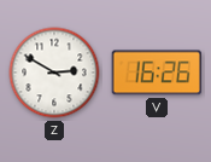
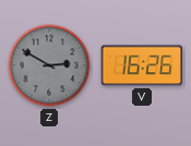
Z dial: white -> grey
